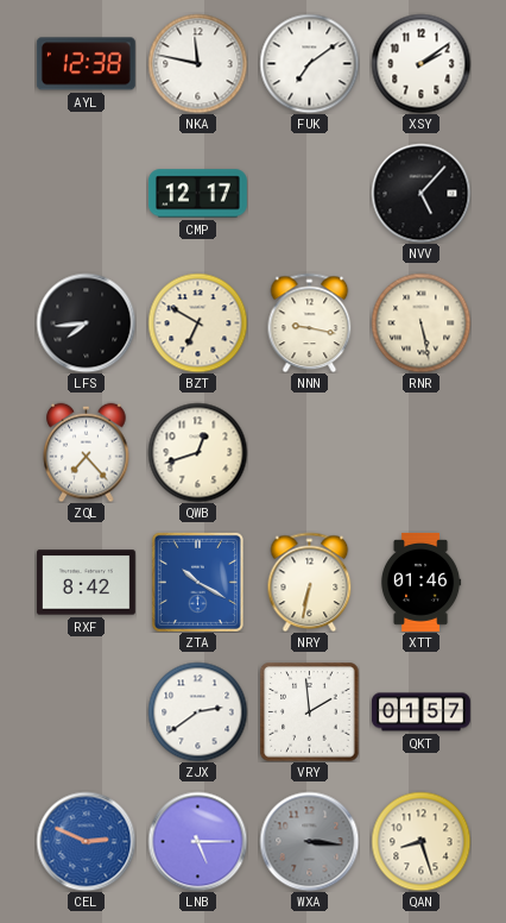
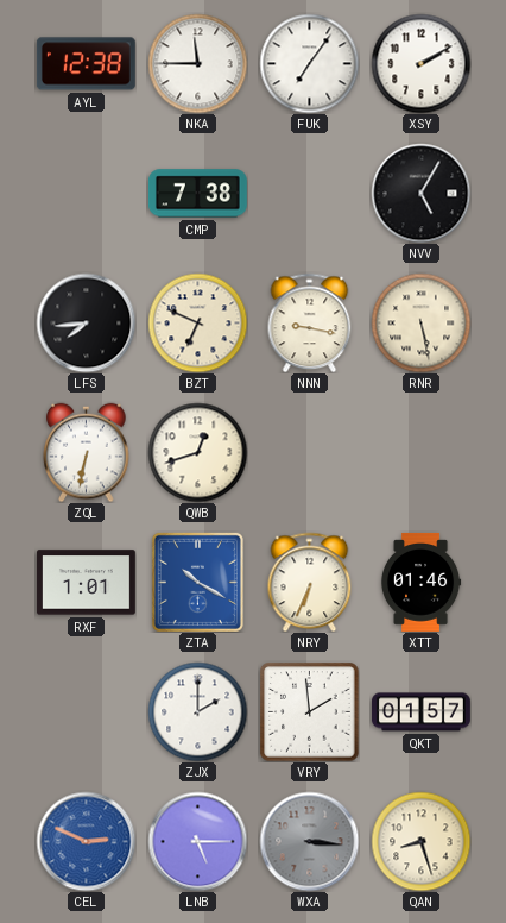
NKA: 11:47 -> 11:45
FUK: 7:09 -> 7:06
XSY: 2:09 -> 2:10
CMP: 12:17 -> 7:38
NVV: 5:07 -> 5:05
BZT: 6:50 -> 6:49
ZQL: 7:23 -> 6:32
RXF: 8:42 -> 1:01
NRY: 6:32 -> 6:34
ZJX: 2:39 -> 2:00
